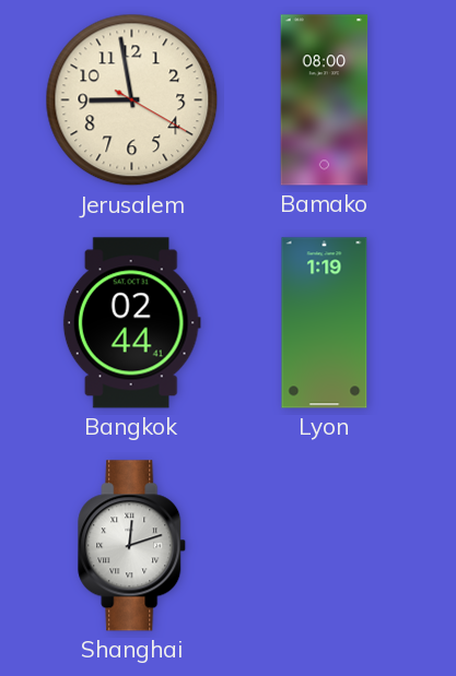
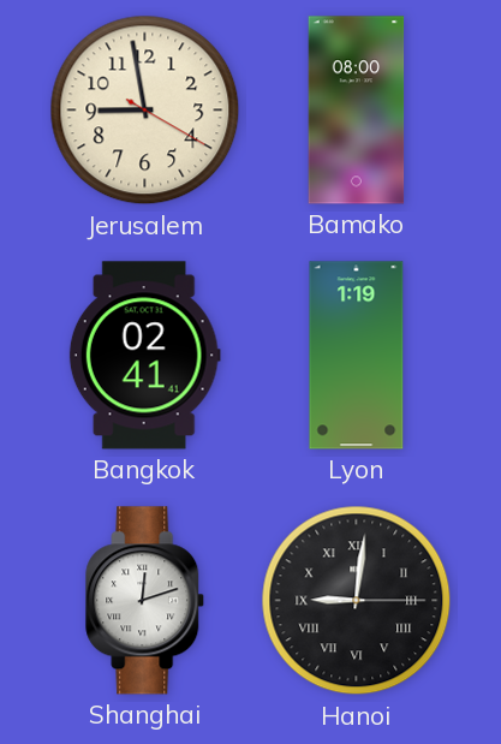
Bangkok: 02:44 -> 02:41
Hanoi: none -> 9:01
